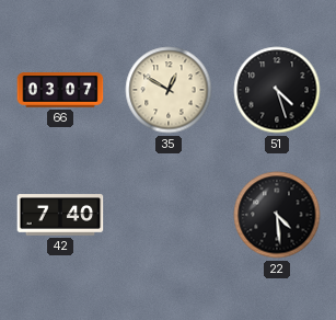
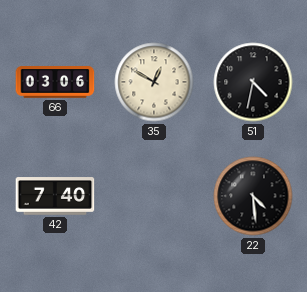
66: 03:07 -> 03:06
51: 4:27 -> 4:32
